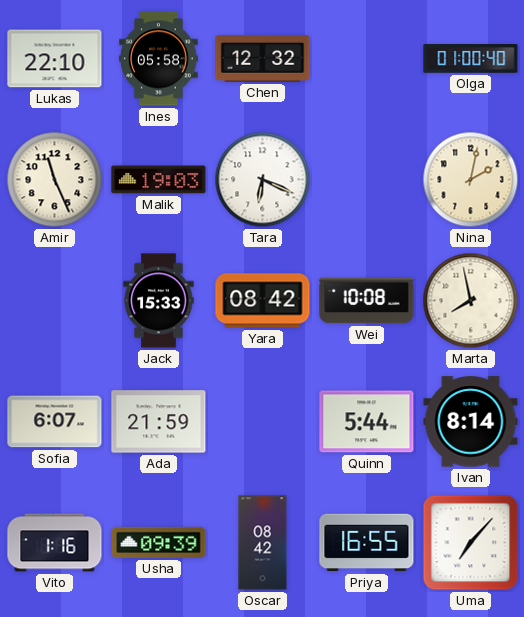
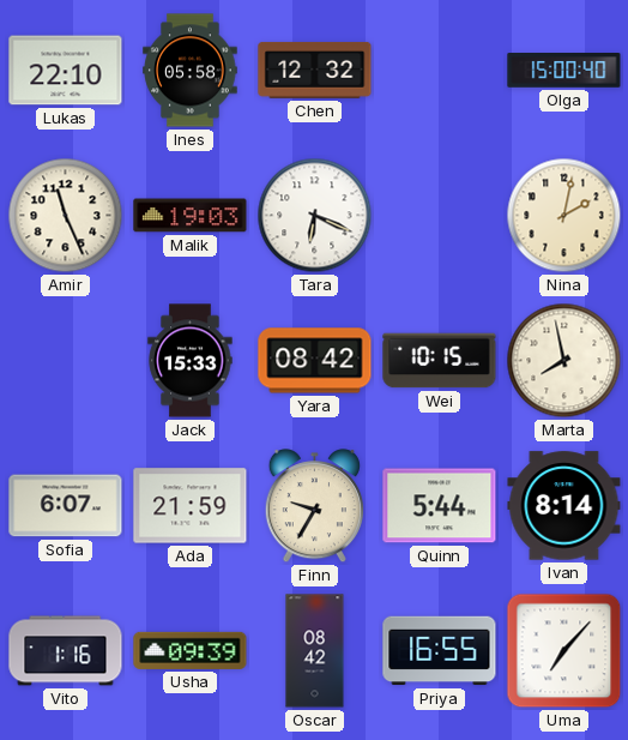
Olga: 01:00 -> 15:00
Wei: 10:08 -> 10:15
Finn: none -> 9:35
